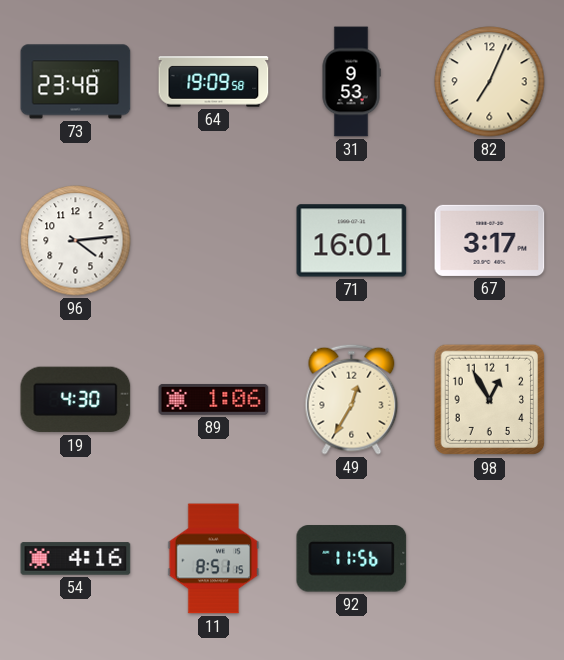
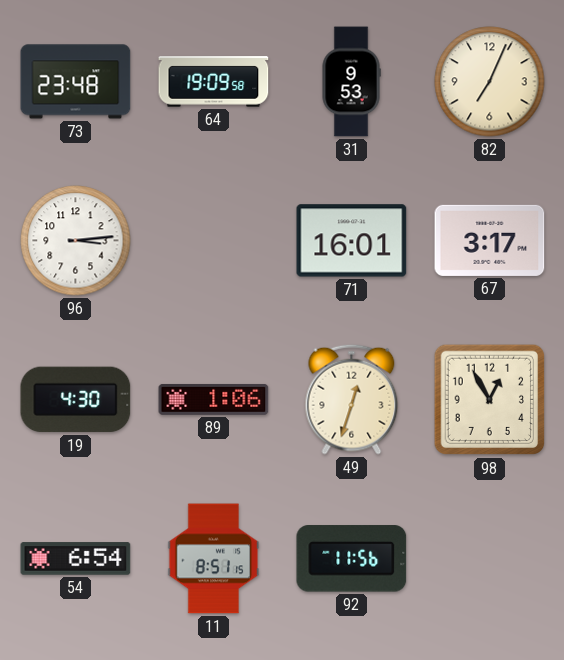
96: 4:14 -> 3:14
49: 12:35 -> 12:33
54: 4:16 -> 6:54
